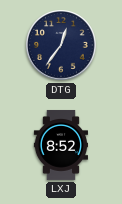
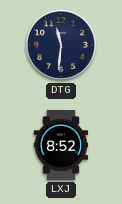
DTG: 12:36 -> 11:31
